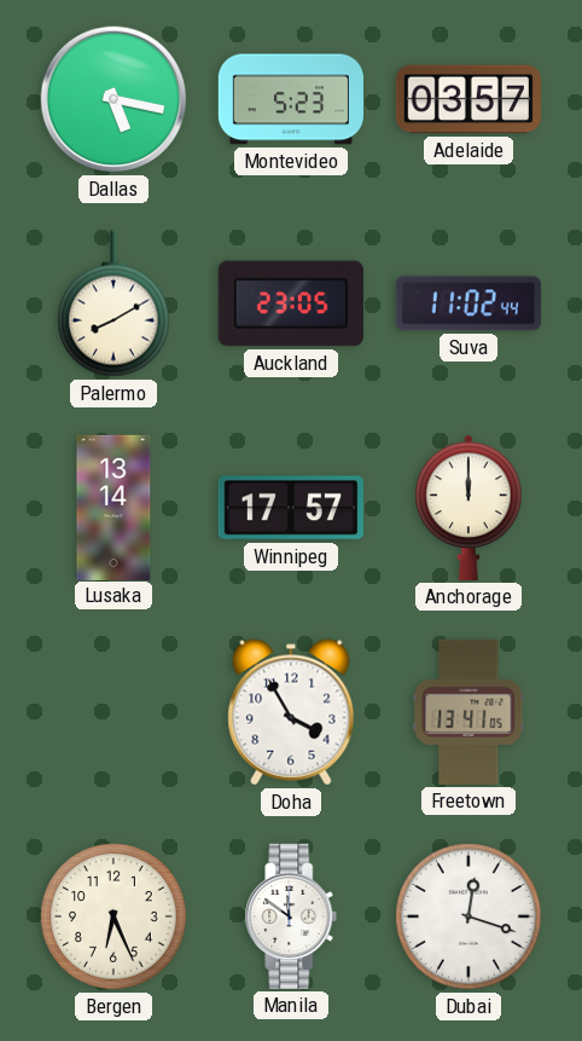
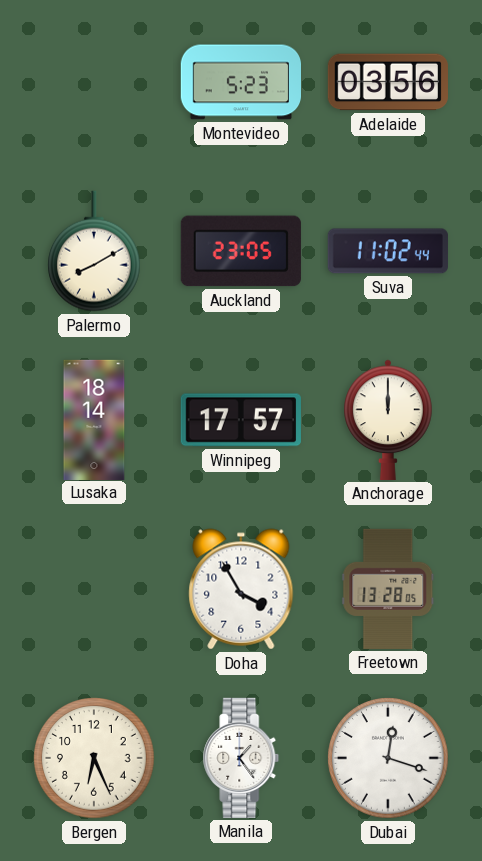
Dallas: 5:17 -> none
Adelaide: 03:57 -> 03:56
Lusaka: 13:14 -> 18:14
Freetown: 13:41 -> 13:28
Manila: 11:51 -> 1:24
